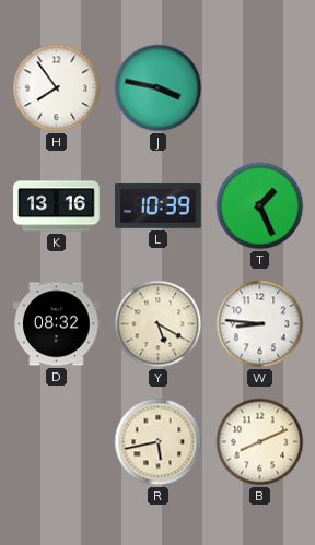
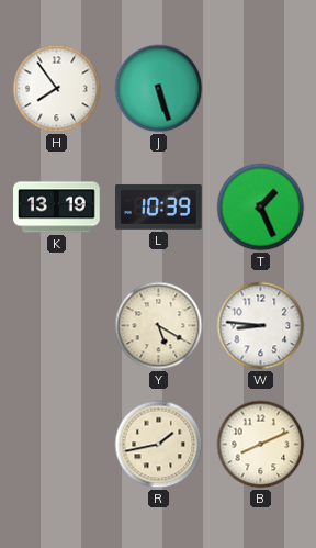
J: 3:47 -> 5:27
K: 13:16 -> 13:19
D: 08:32 -> none
R: 5:43 -> 1:43
